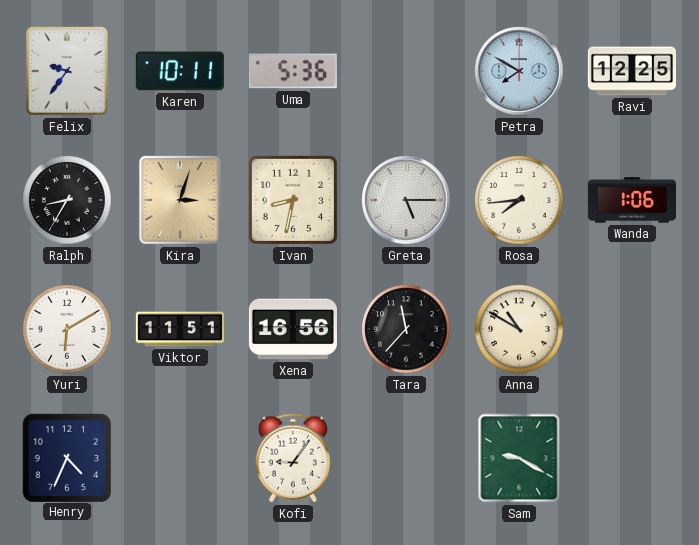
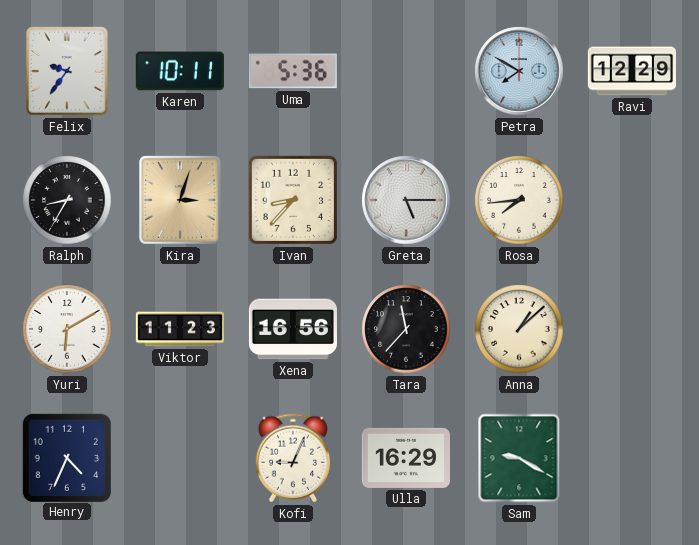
Ravi: 12:25 -> 12:29
Ivan: 8:32 -> 8:37
Wanda: 1:06 -> none
Viktor: 11:51 -> 11:23
Anna: 10:50 -> 1:08
Kofi: 9:06 -> 9:04
Ulla: none -> 16:29
